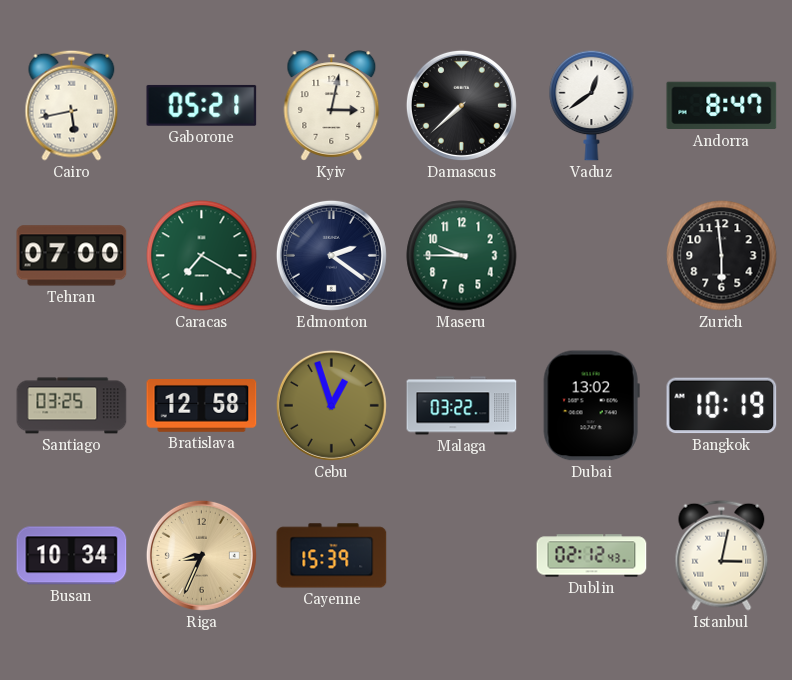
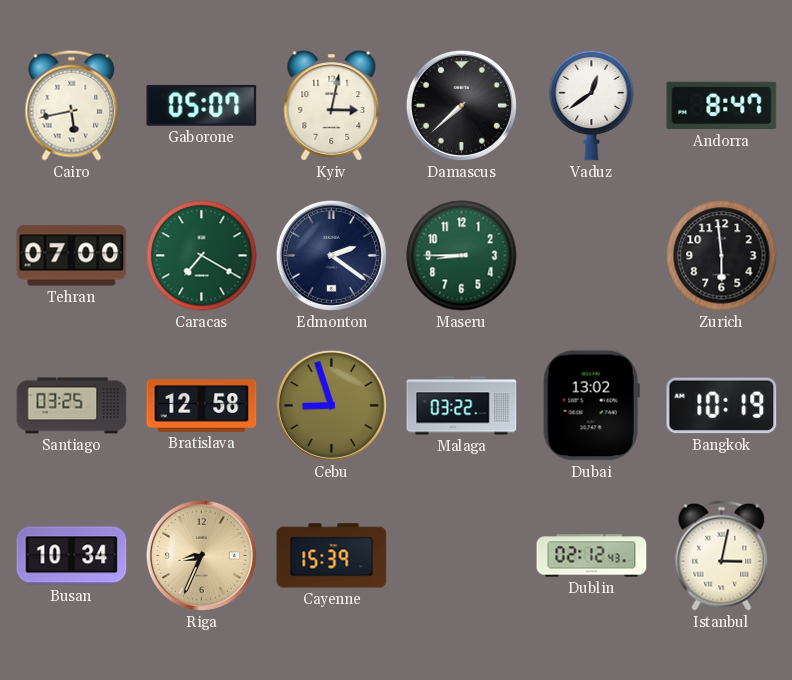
Gaborone: 05:21 -> 05:07
Maseru: 9:45 -> 8:45
Cebu: 12:57 -> 8:57
